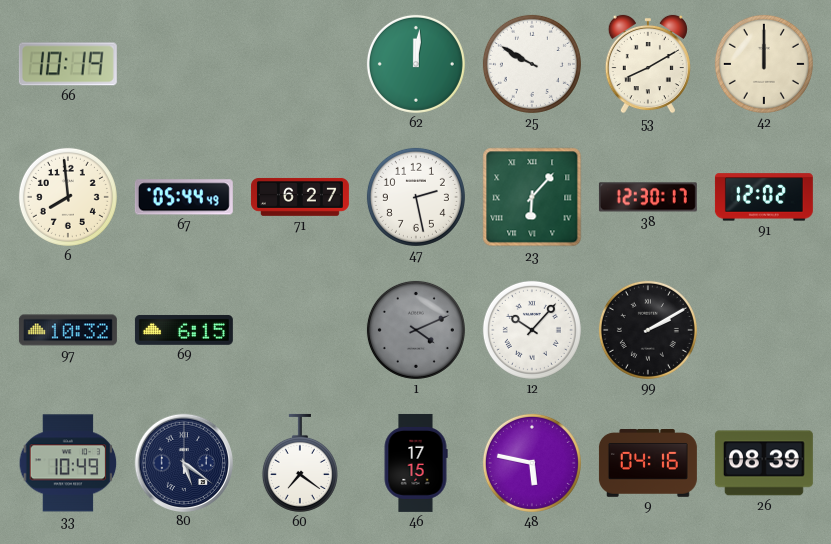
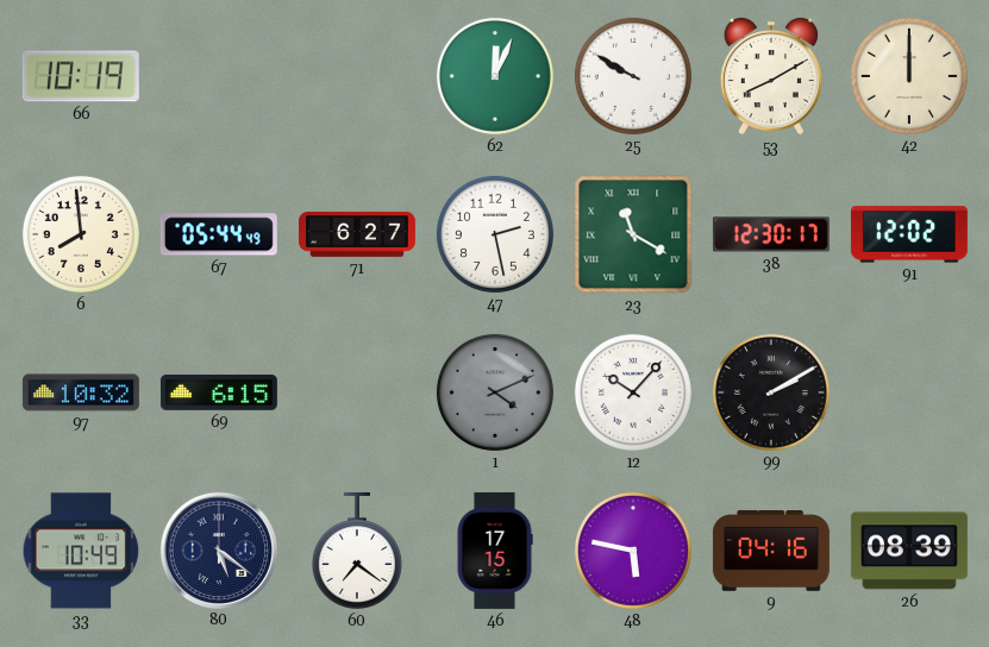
62: 12:01 -> 12:04
23: 6:07 -> 11:20
